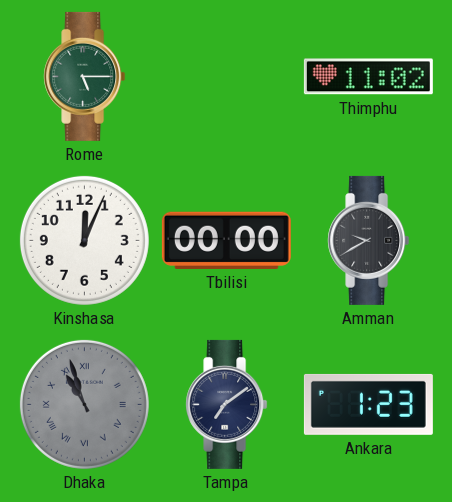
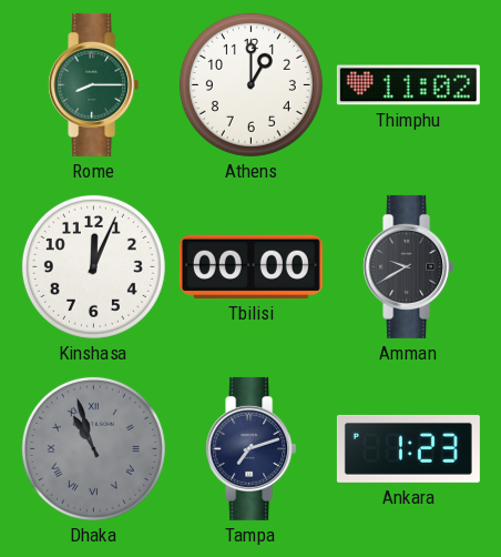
Rome: 5:15 -> 8:15
Athens: none -> 1:00
Tampa: 7:09 -> 7:12
